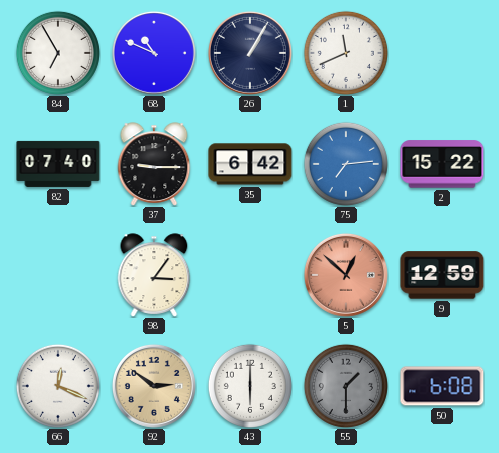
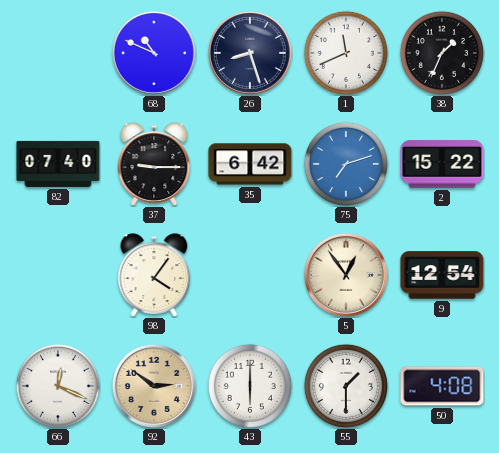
84: 6:55 -> none
26: 1:05 -> 8:27
38: none -> 1:34
75: 7:14 -> 7:12
98: 3:06 -> 4:06
5: 12:52 -> 12:54
5 dial: salmon -> cream
9: 12:59 -> 12:54
55 dial: grey -> white
50: 6:08 -> 4:08
